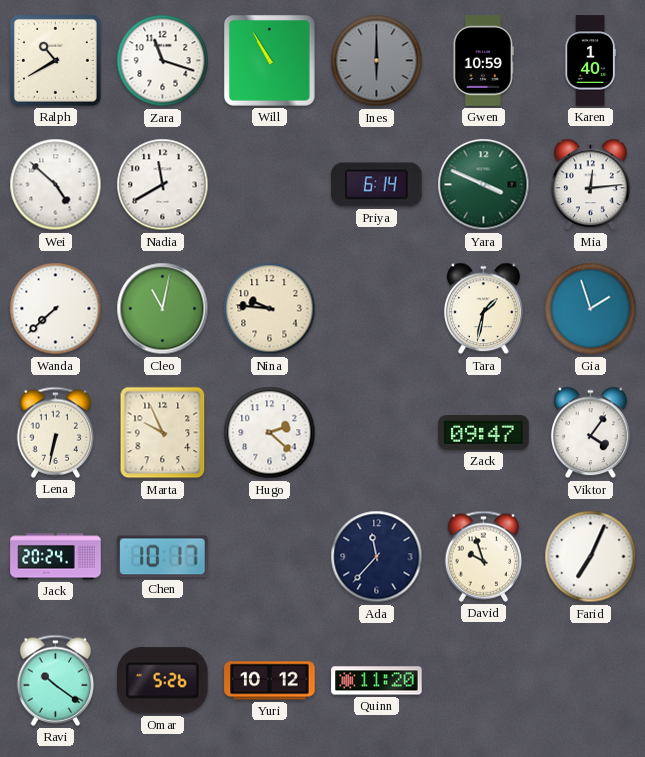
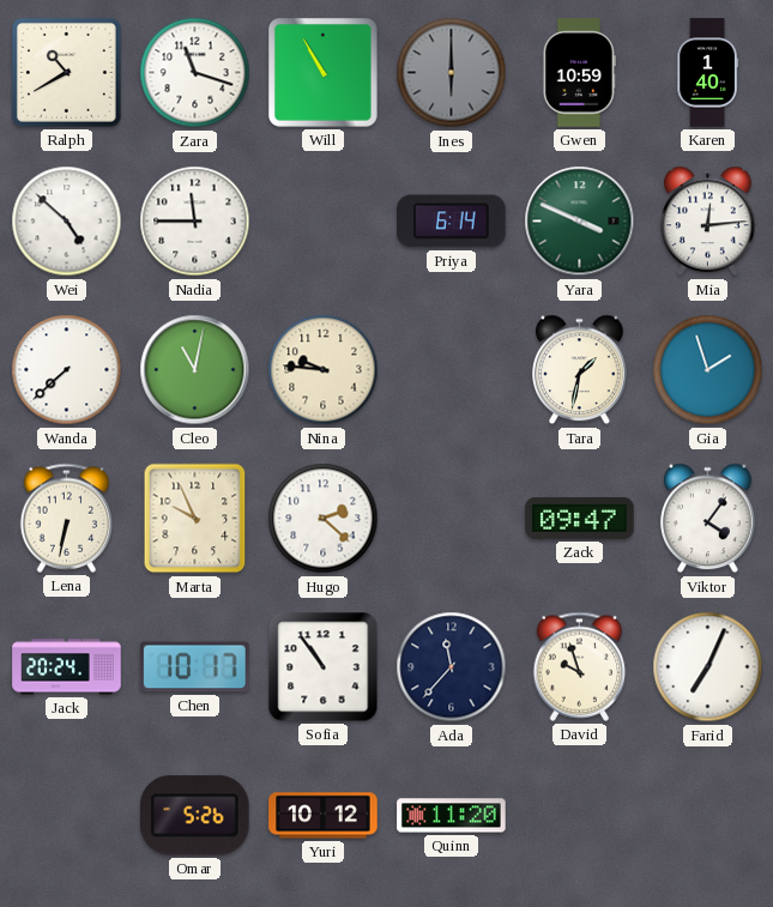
Nadia: 11:40 -> 11:45
Sofia: none -> 10:54
Ravi: 10:21 -> none
